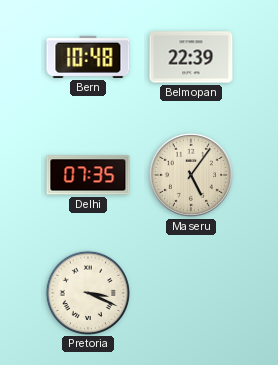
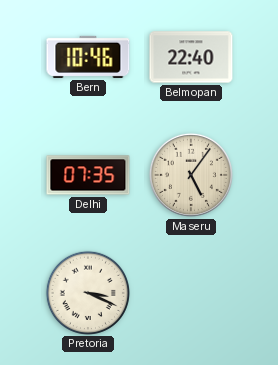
Bern: 10:48 -> 10:46
Belmopan: 22:39 -> 22:40
